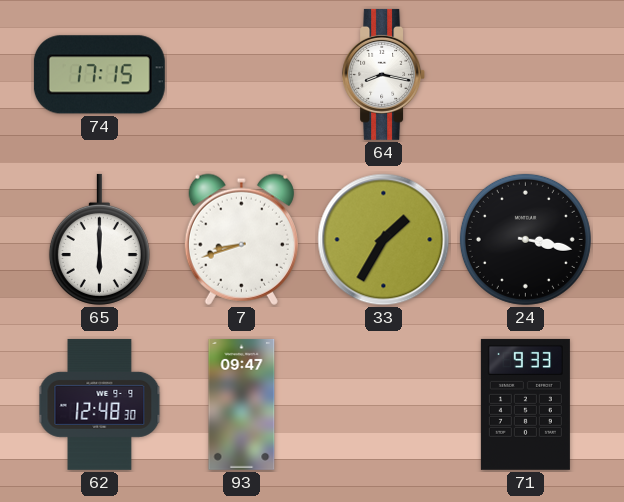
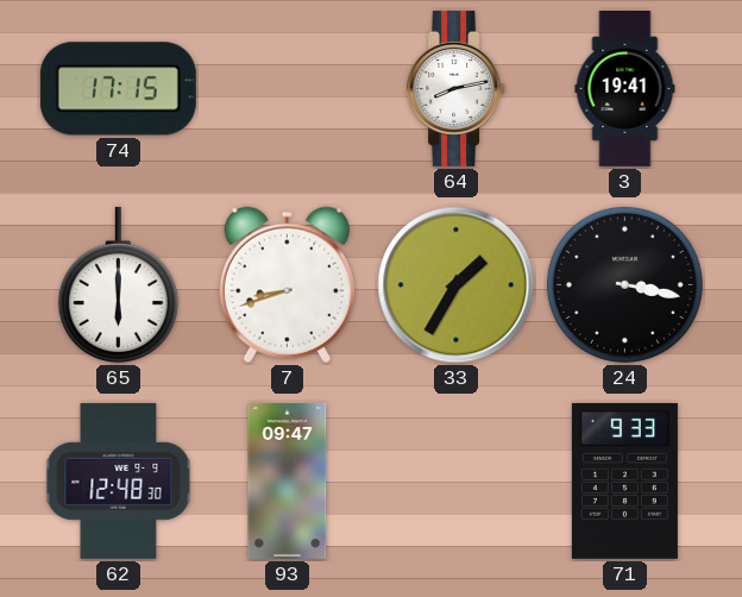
64: 8:17 -> 8:13
3: none -> 19:41
